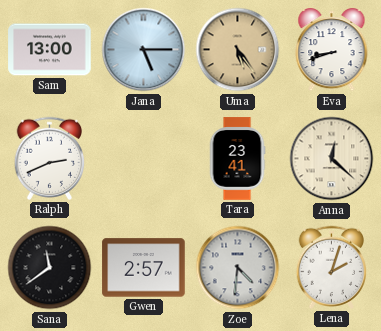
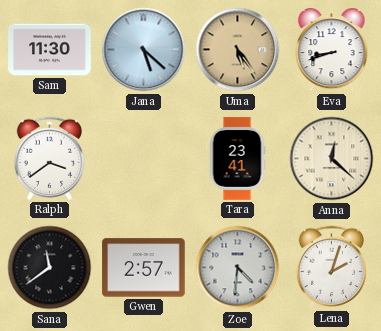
Sam: 13:00 -> 11:30
Jana: 5:15 -> 5:22
Ralph: 2:41 -> 3:39
